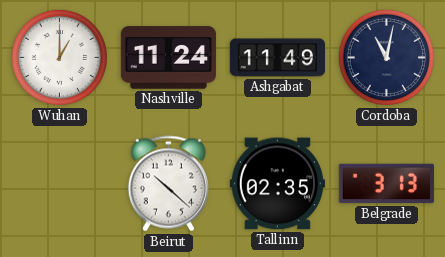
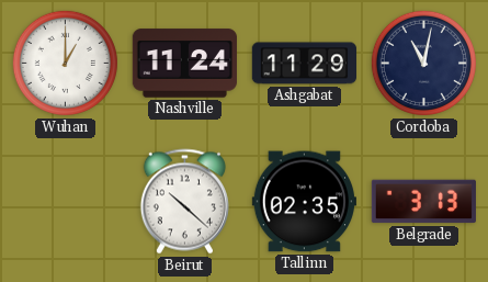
Ashgabat: 11:49 -> 11:29
